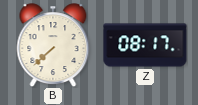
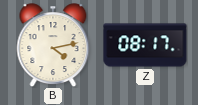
B: 7:38 -> 4:13
